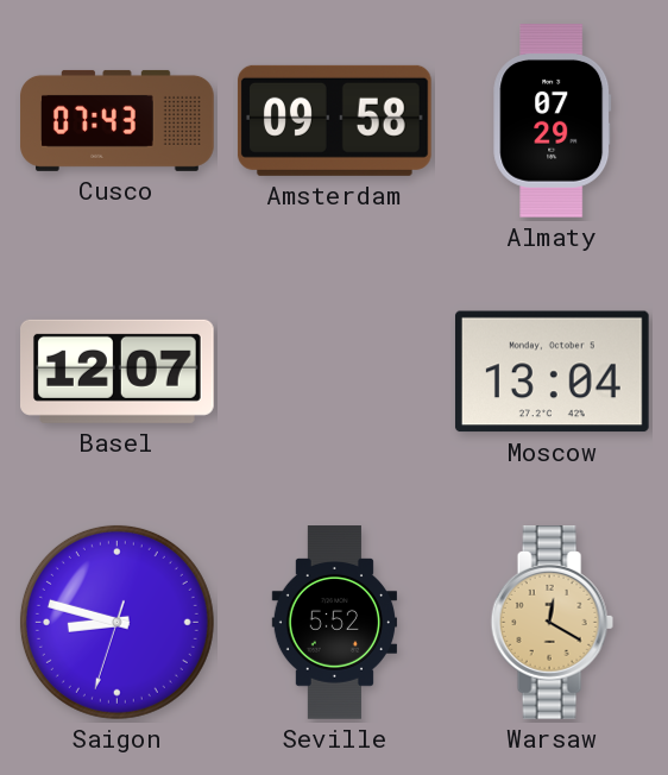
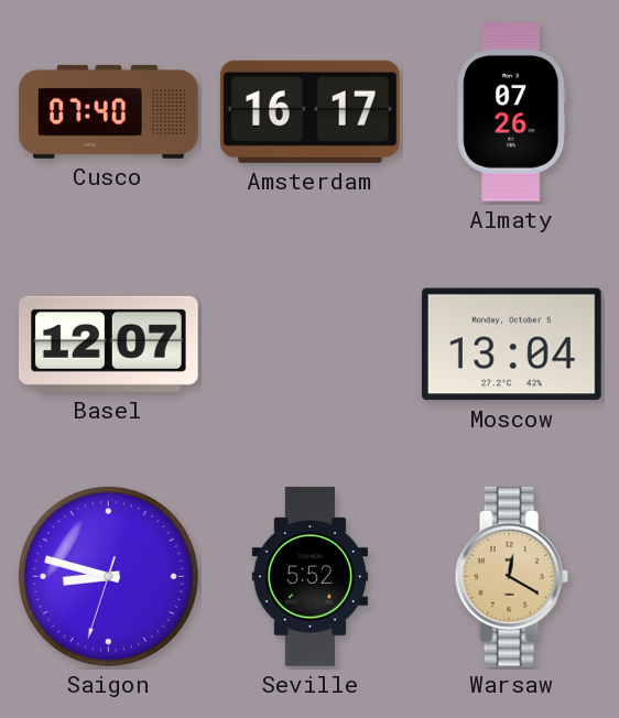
Cusco: 07:43 -> 07:40
Amsterdam: 09:58 -> 16:17
Almaty: 07:29 -> 07:26
